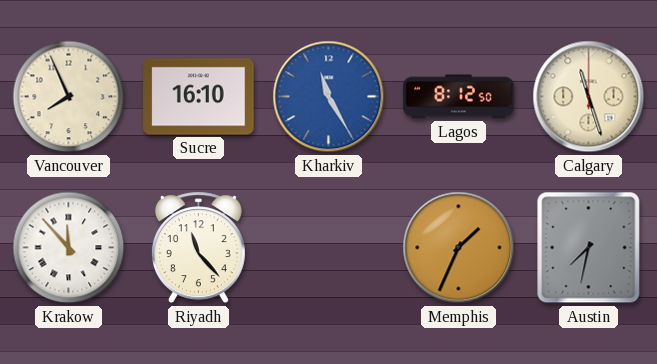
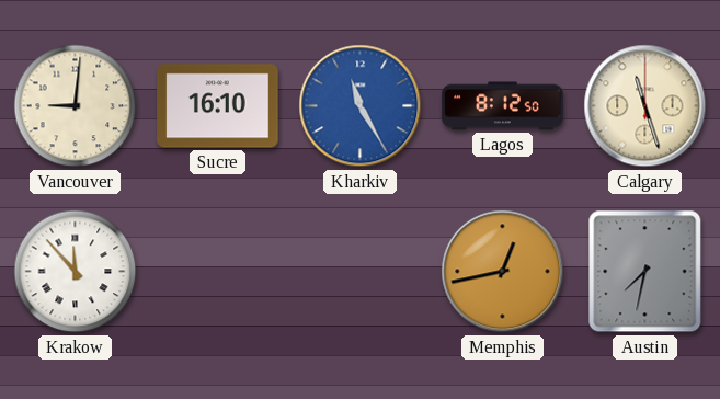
Vancouver: 7:56 -> 9:01
Riyadh: 11:23 -> none
Memphis: 1:34 -> 12:43
